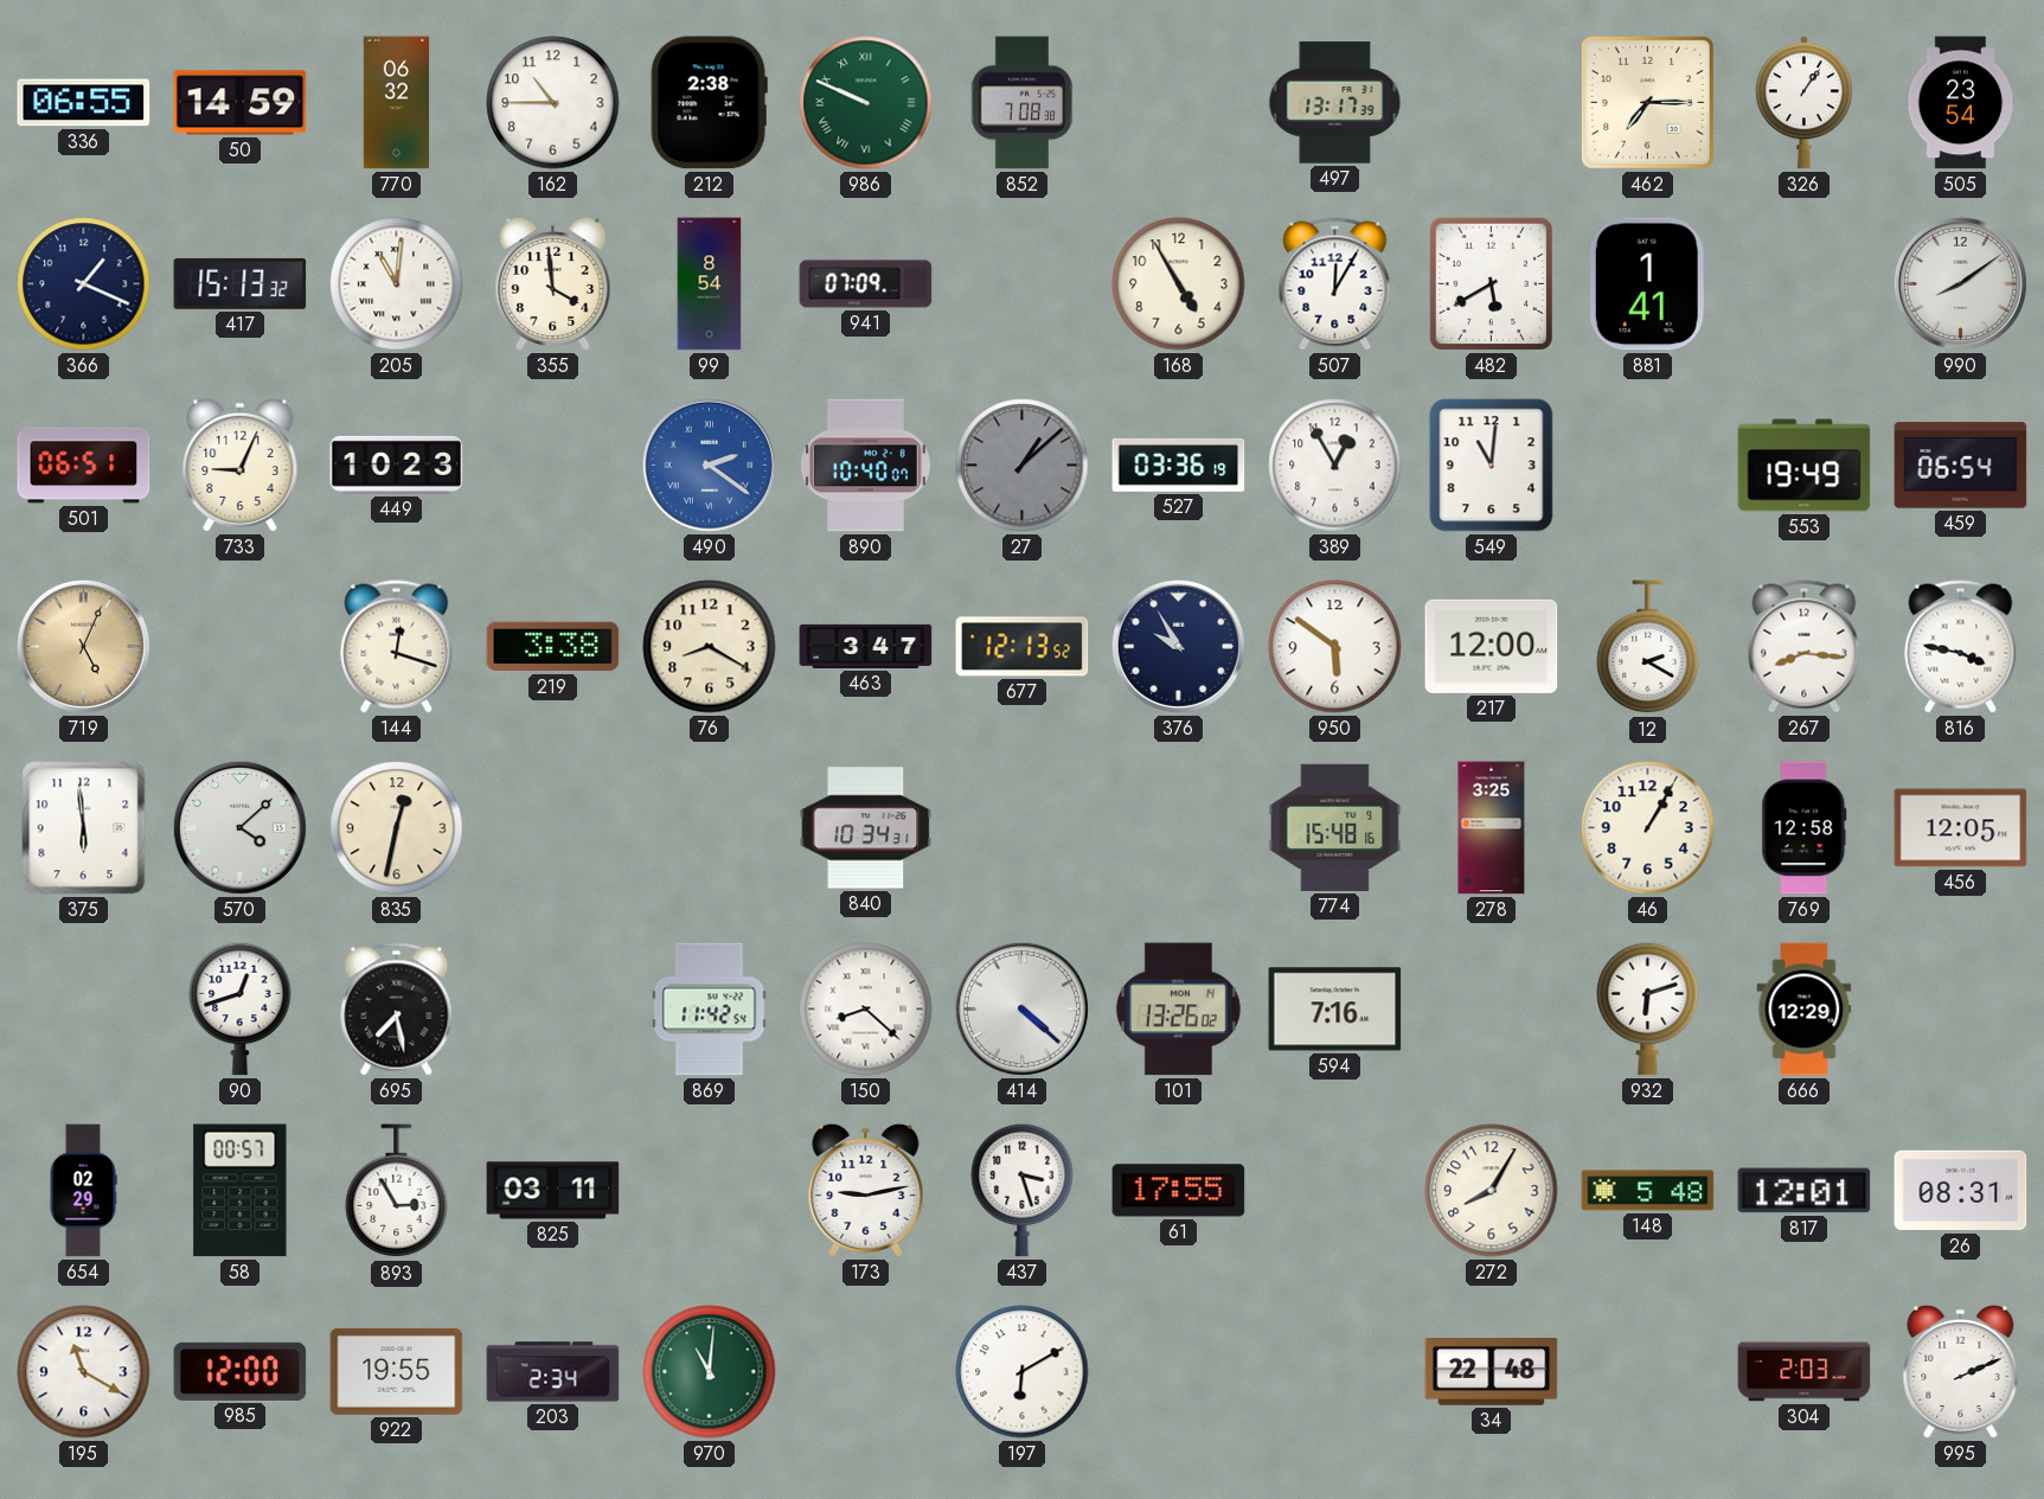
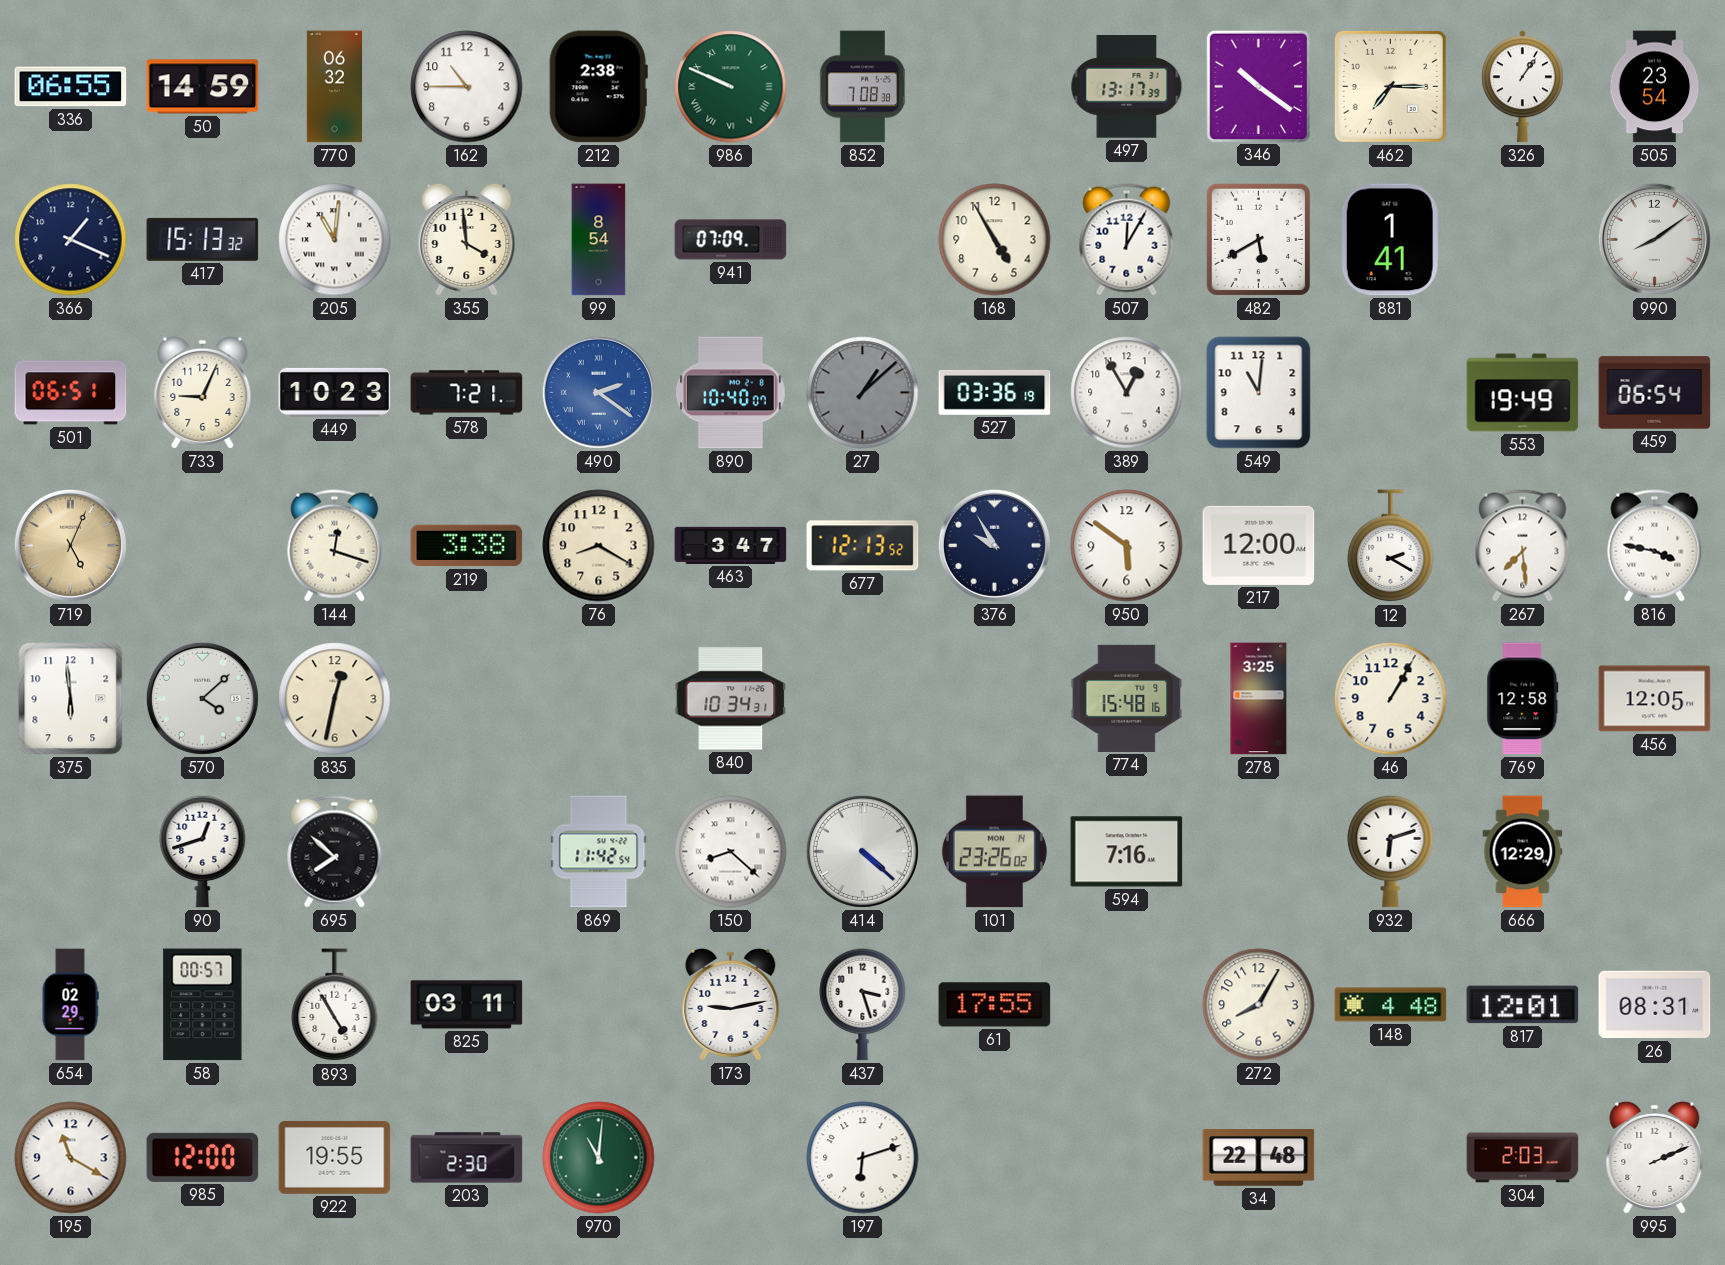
346: none -> 10:21
578: none -> 7:21
267: 8:16 -> 7:29
695: 7:28 -> 7:52
101: 13:26 -> 23:26
893: 2:55 -> 4:55
148: 5:48 -> 4:48
203: 2:34 -> 2:30
197: 6:10 -> 6:12
